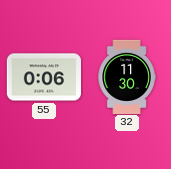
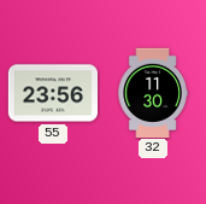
55: 0:06 -> 23:56
